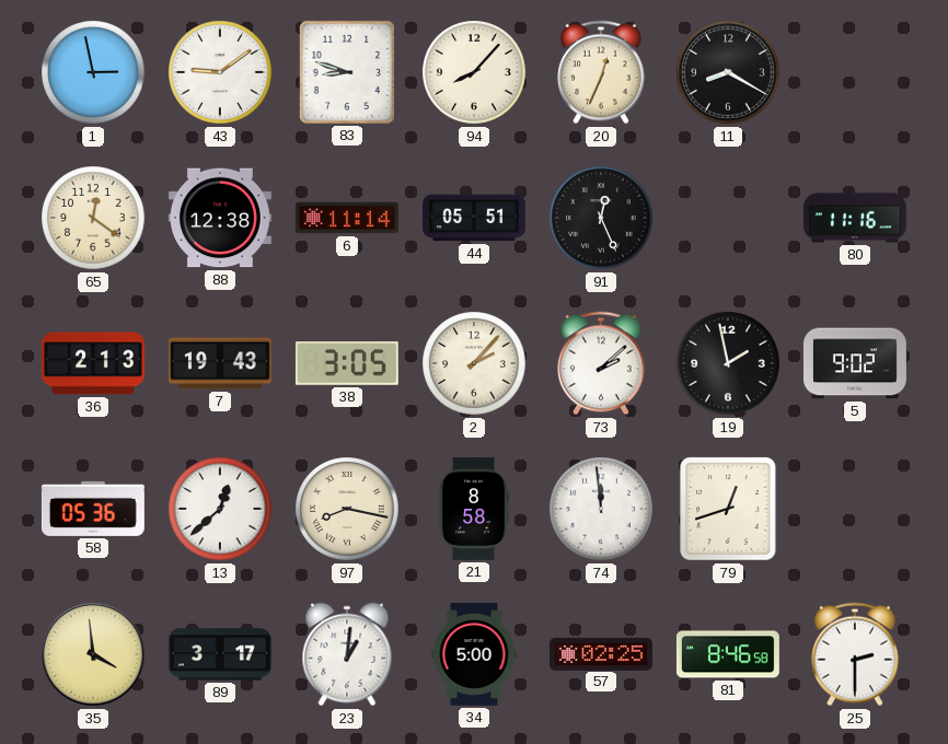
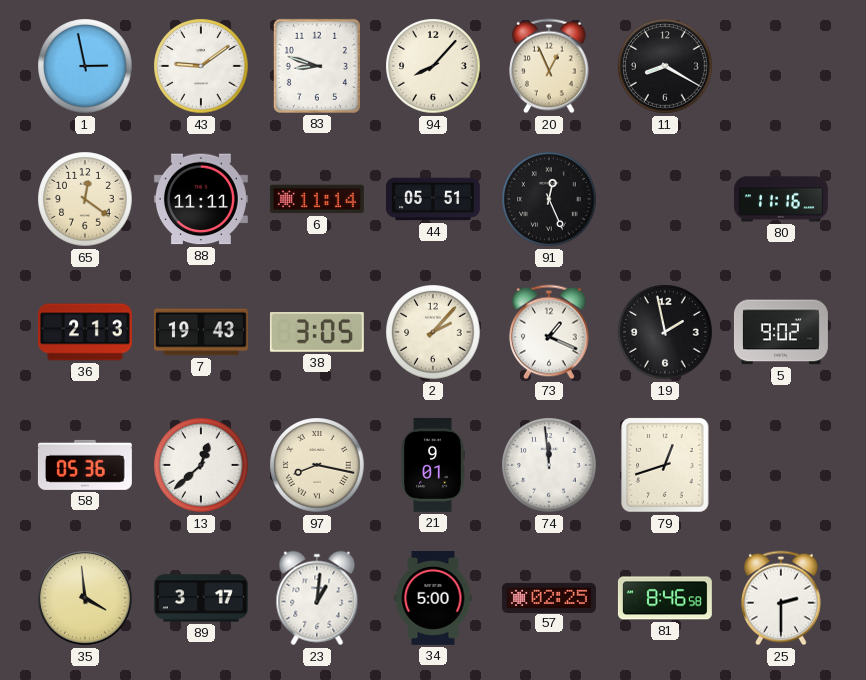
20: 12:34 -> 12:56
88: 12:38 -> 11:11
73: 2:08 -> 1:19
21: 8:58 -> 9:01
